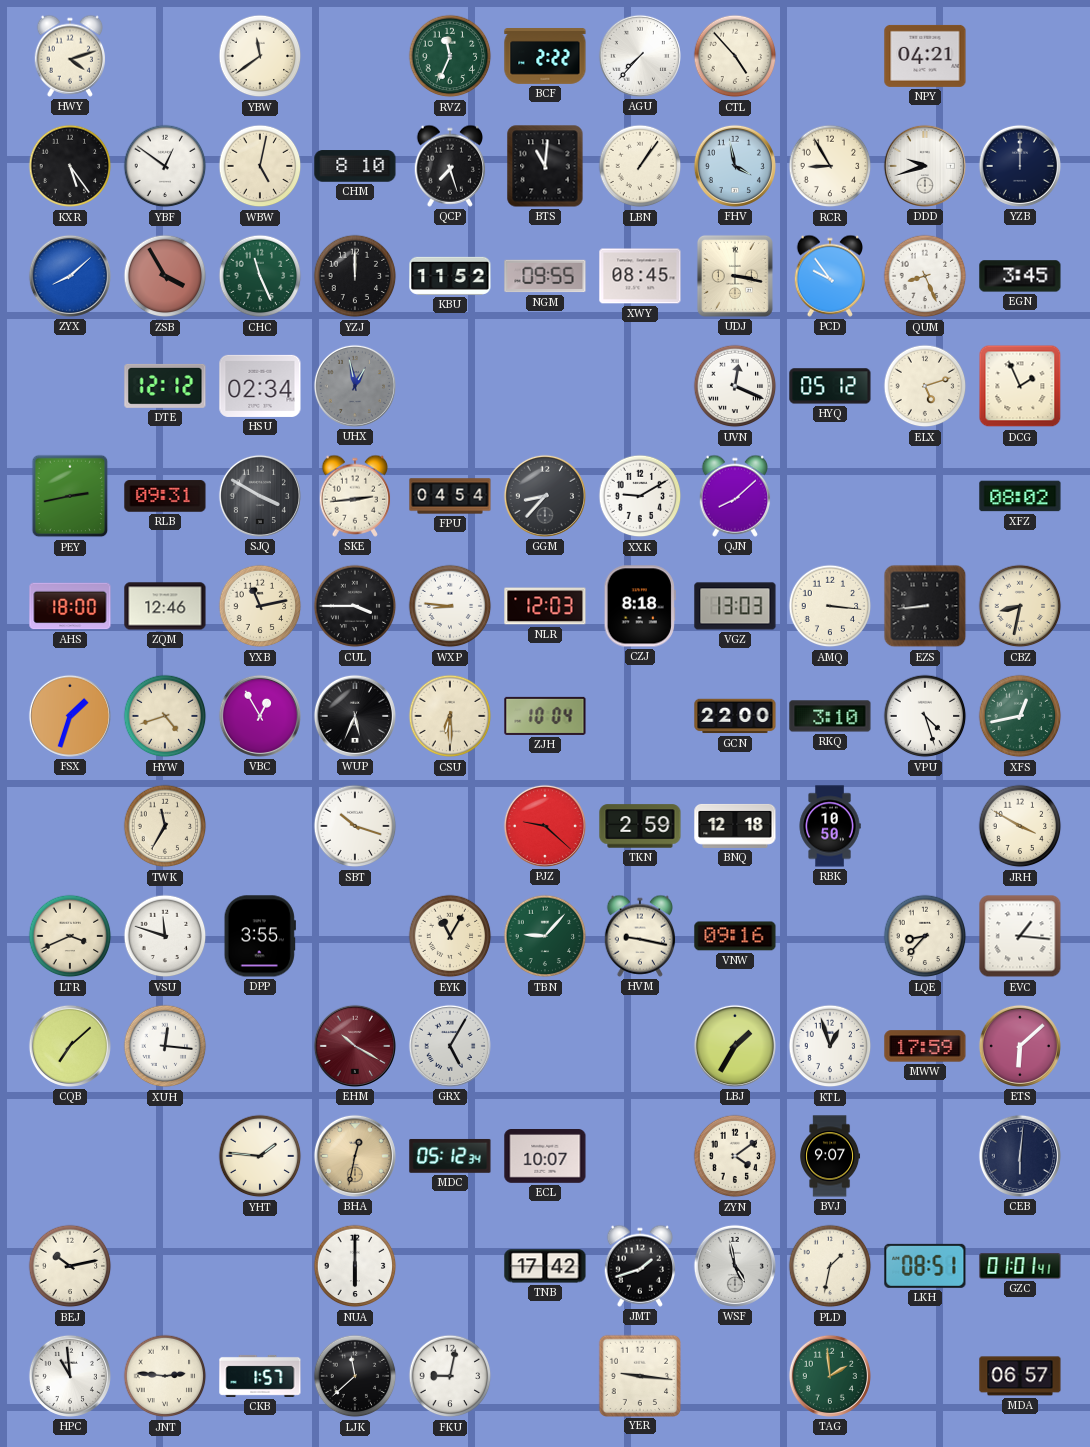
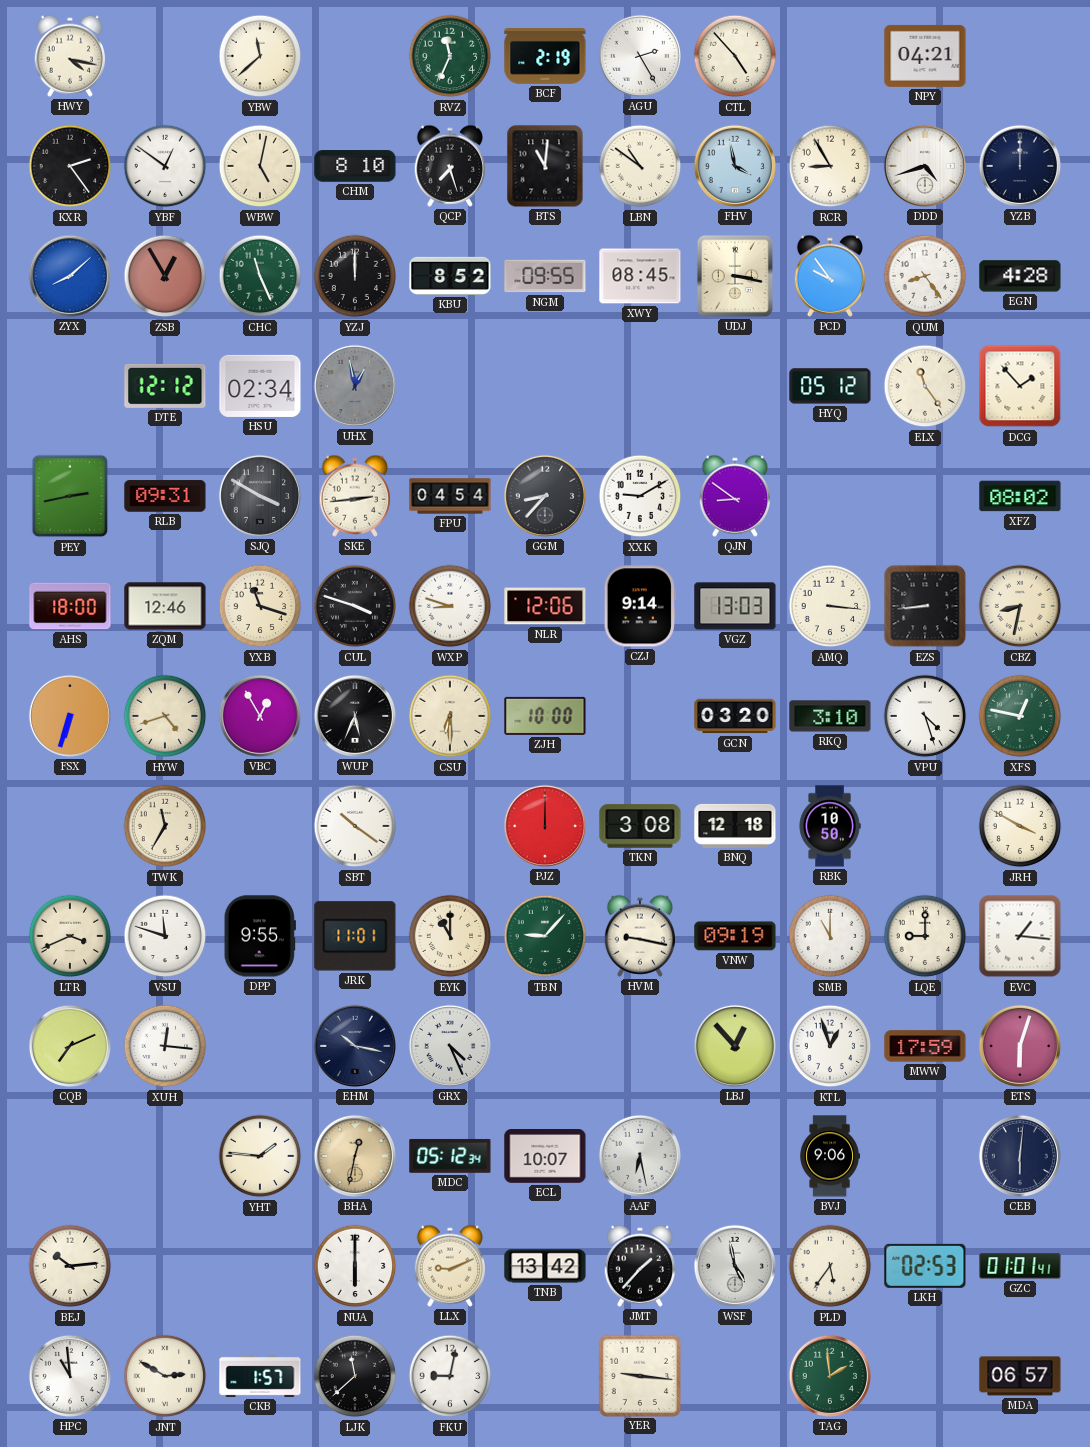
HWY: 4:12 -> 4:17
YBW: 11:39 -> 11:38
BCF: 2:22 -> 2:19
AGU: 7:37 -> 2:25
KXR: 5:24 -> 2:24
LBN: 1:06 -> 10:51
DDD: 9:42 -> 4:42
ZSB: 3:55 -> 12:55
KBU: 11:52 -> 8:52
QUM: 8:26 -> 8:24
EGN: 3:45 -> 4:28
UVN: 12:19 -> none
ELX: 5:12 -> 11:24
DCG: 1:56 -> 1:53
QJN: 8:08 -> 8:51
YXB: 11:13 -> 11:18
CUL: 3:45 -> 3:48
WXP: 8:46 -> 8:48
NLR: 12:03 -> 12:06
CZJ: 8:18 -> 9:14
FSX: 1:33 -> 6:33
ZJH: 10:04 -> 10:00
GCN: 22:00 -> 03:20
XFS: 12:43 -> 12:47
SBT: 10:18 -> 10:21
PJZ: 9:22 -> 12:00
TKN: 2:59 -> 3:08
DPP: 3:55 -> 9:55
JRK: none -> 11:01
EYK: 11:05 -> 11:00
VNW: 09:16 -> 09:19
SMB: none -> 11:00
LQE: 8:37 -> 9:00
CQB: 7:08 -> 7:11
EHM: 10:20 -> 10:17
EHM dial: burgundy -> navy
GRX: 5:05 -> 4:26
LBJ: 1:35 -> 12:53
ETS: 6:08 -> 6:03
AAF: none -> 6:28
ZYN: 4:09 -> none
BVJ: 9:07 -> 9:06
BEJ: 10:13 -> 10:14
LLX: none -> 9:11
TNB: 17:42 -> 13:42
JMT: 1:42 -> 1:37
PLD: 1:32 -> 5:36
LKH: 08:51 -> 02:53
JNT: 2:46 -> 2:50
